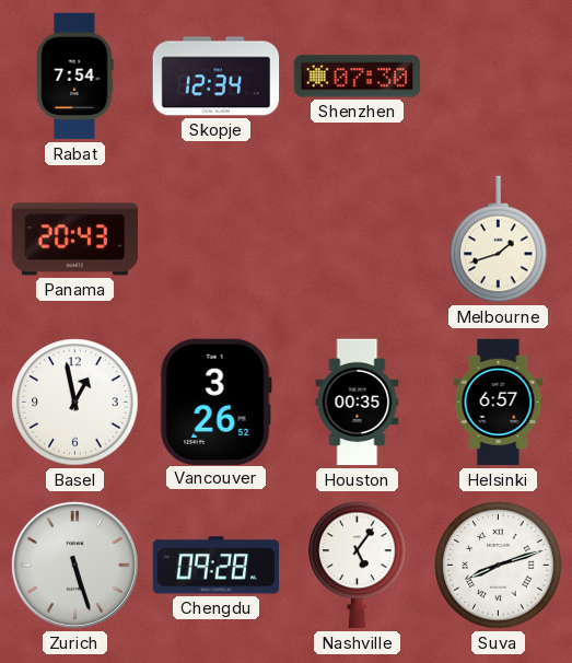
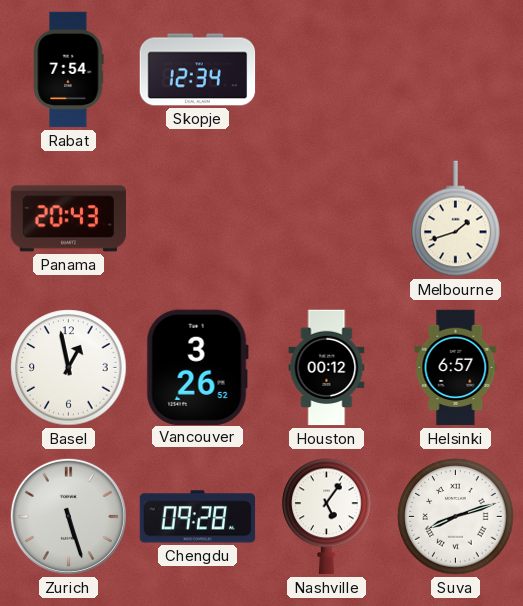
Shenzhen: 07:30 -> none
Houston: 00:35 -> 00:12
